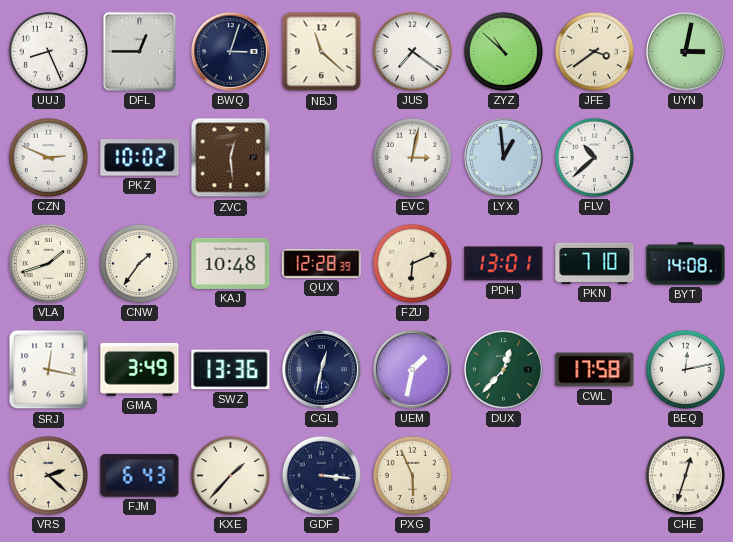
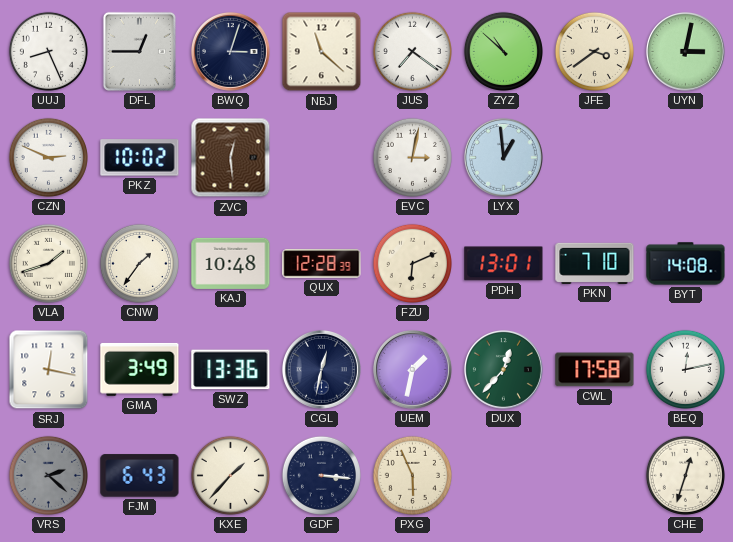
FLV: 10:38 -> none
VRS dial: cream -> grey
